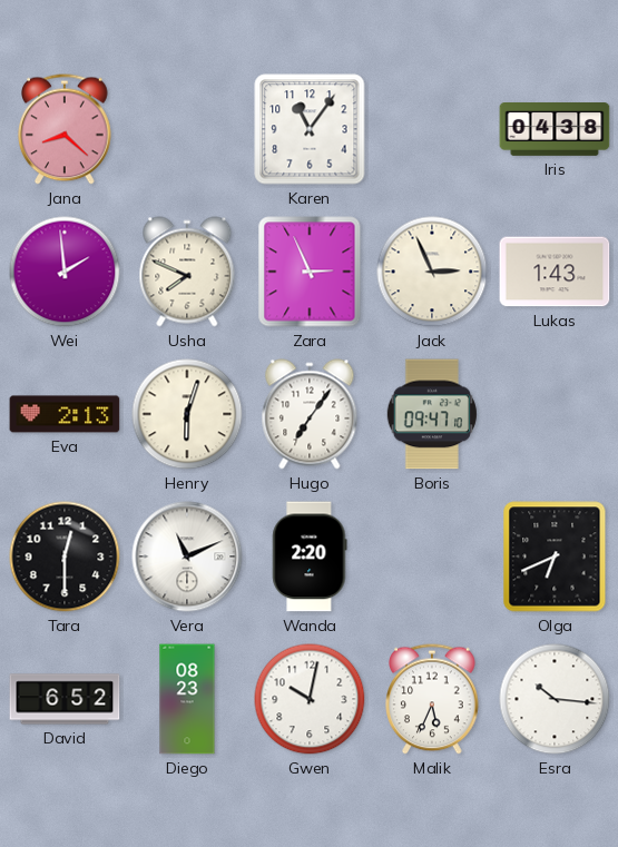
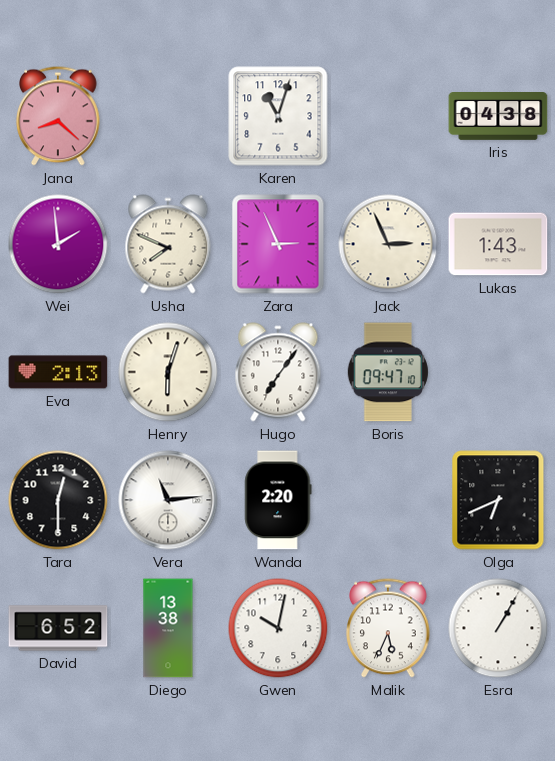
Karen: 11:06 -> 11:03
Vera: 11:11 -> 11:14
Diego: 08:23 -> 13:38
Esra: 10:16 -> 1:05
